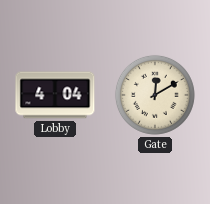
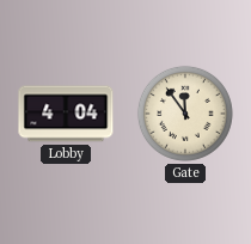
Gate: 12:10 -> 11:54
